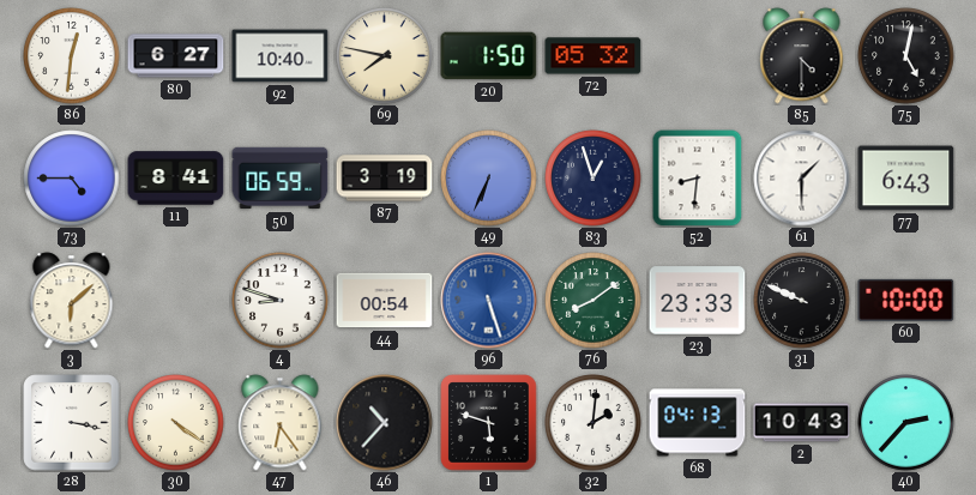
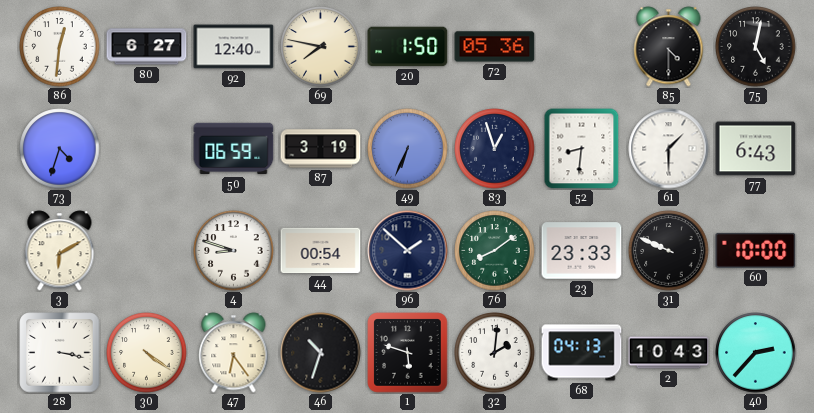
92: 10:40 -> 12:40
72: 05:32 -> 05:36
73: 4:45 -> 4:33
11: 8:41 -> none
3: 6:08 -> 6:10
96: 5:27 -> 1:52
96 dial: blue -> navy
46: 10:37 -> 10:33
